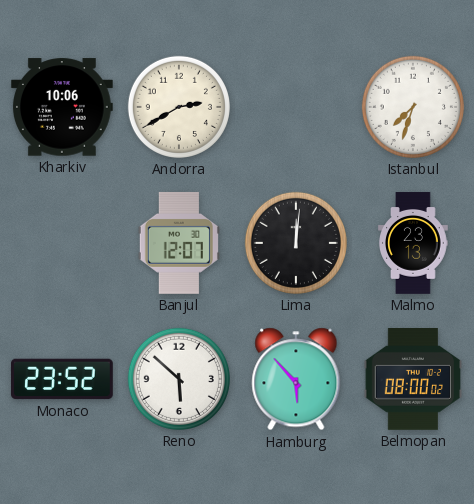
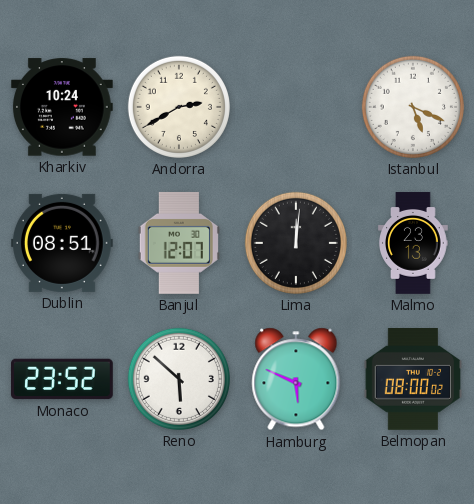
Kharkiv: 10:06 -> 10:24
Istanbul: 7:33 -> 5:19
Dublin: none -> 08:51
Hamburg: 5:53 -> 5:49
